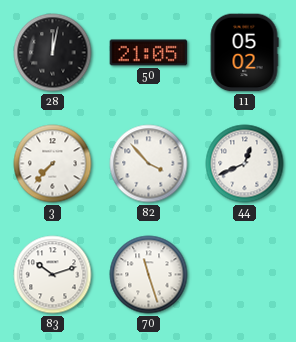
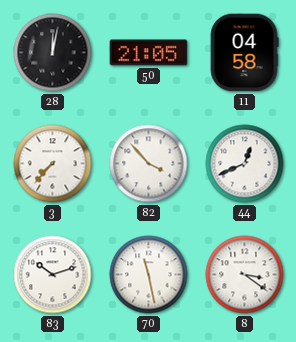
11: 05:02 -> 04:58
70: 11:27 -> 11:28
8: none -> 3:21
